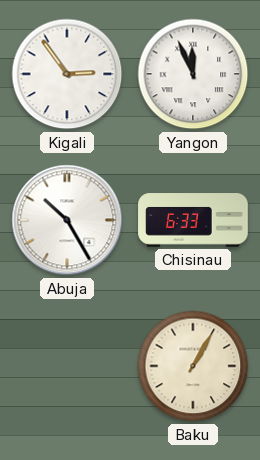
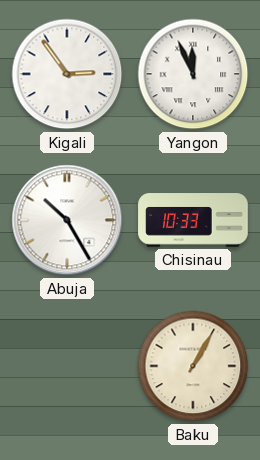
Chisinau: 6:33 -> 10:33
